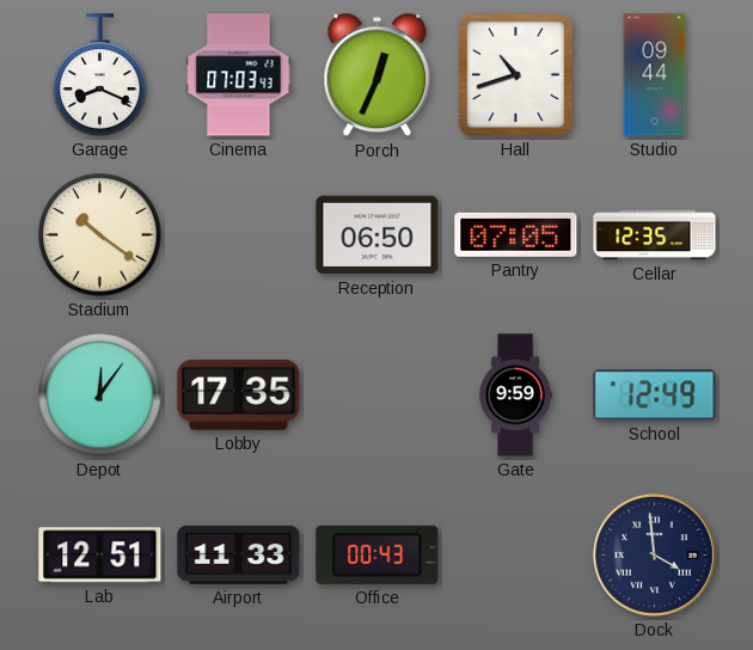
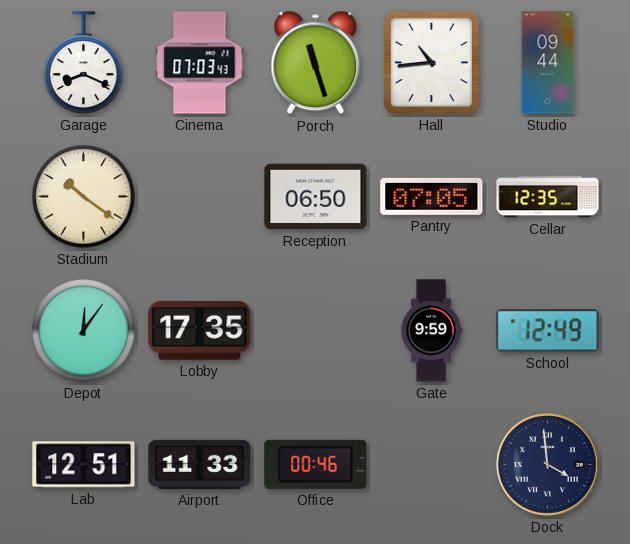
Porch: 12:34 -> 11:27
Hall: 10:42 -> 10:44
Office: 00:43 -> 00:46
